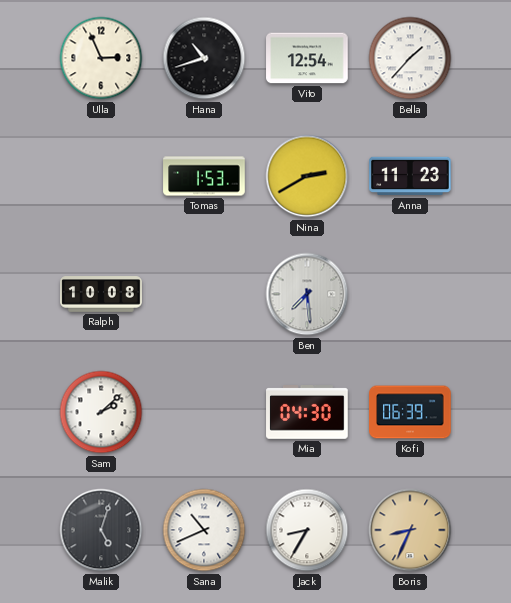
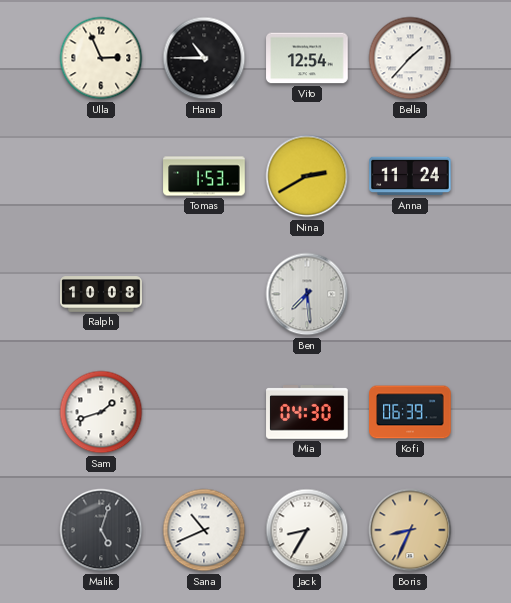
Hana: 10:42 -> 10:45
Anna: 11:23 -> 11:24
Sam: 2:08 -> 1:42
